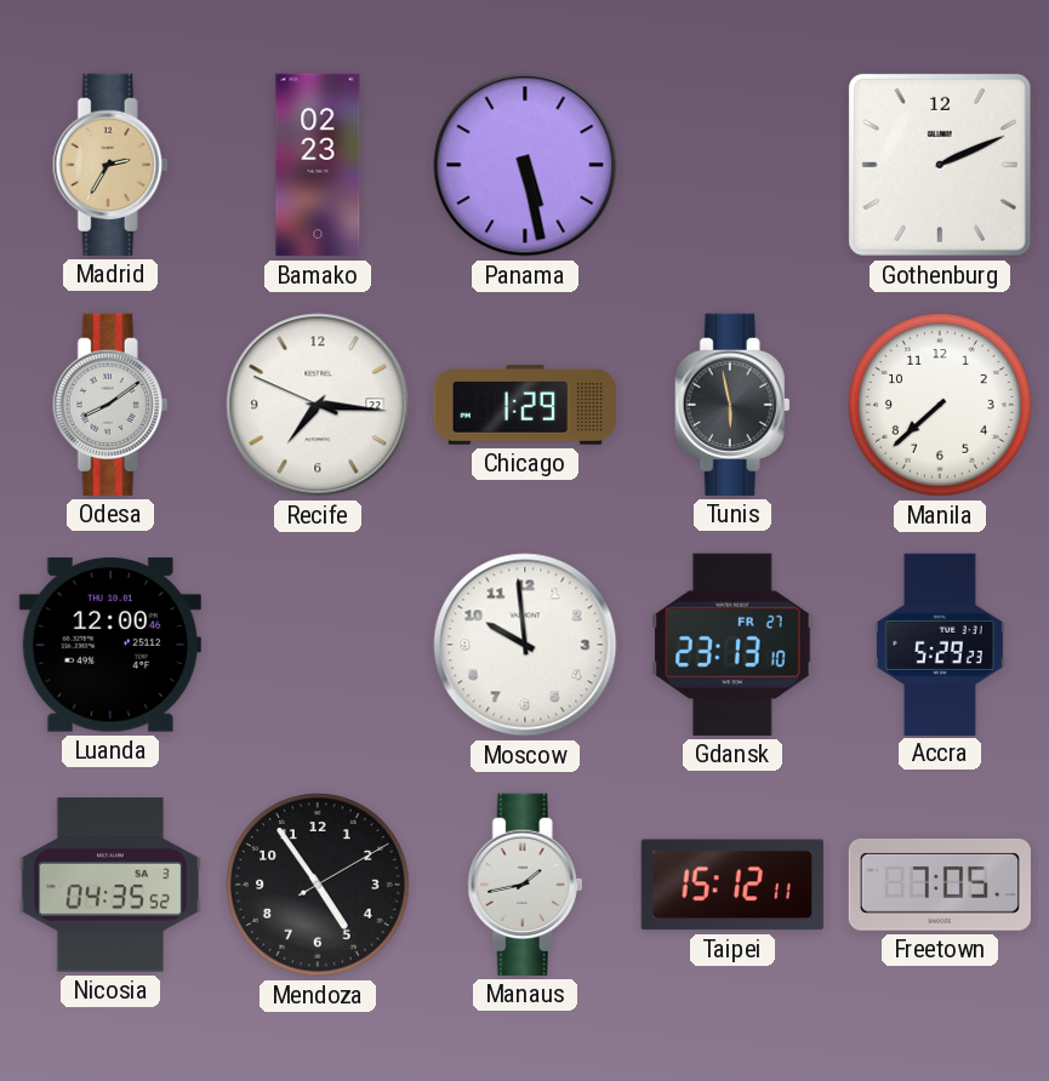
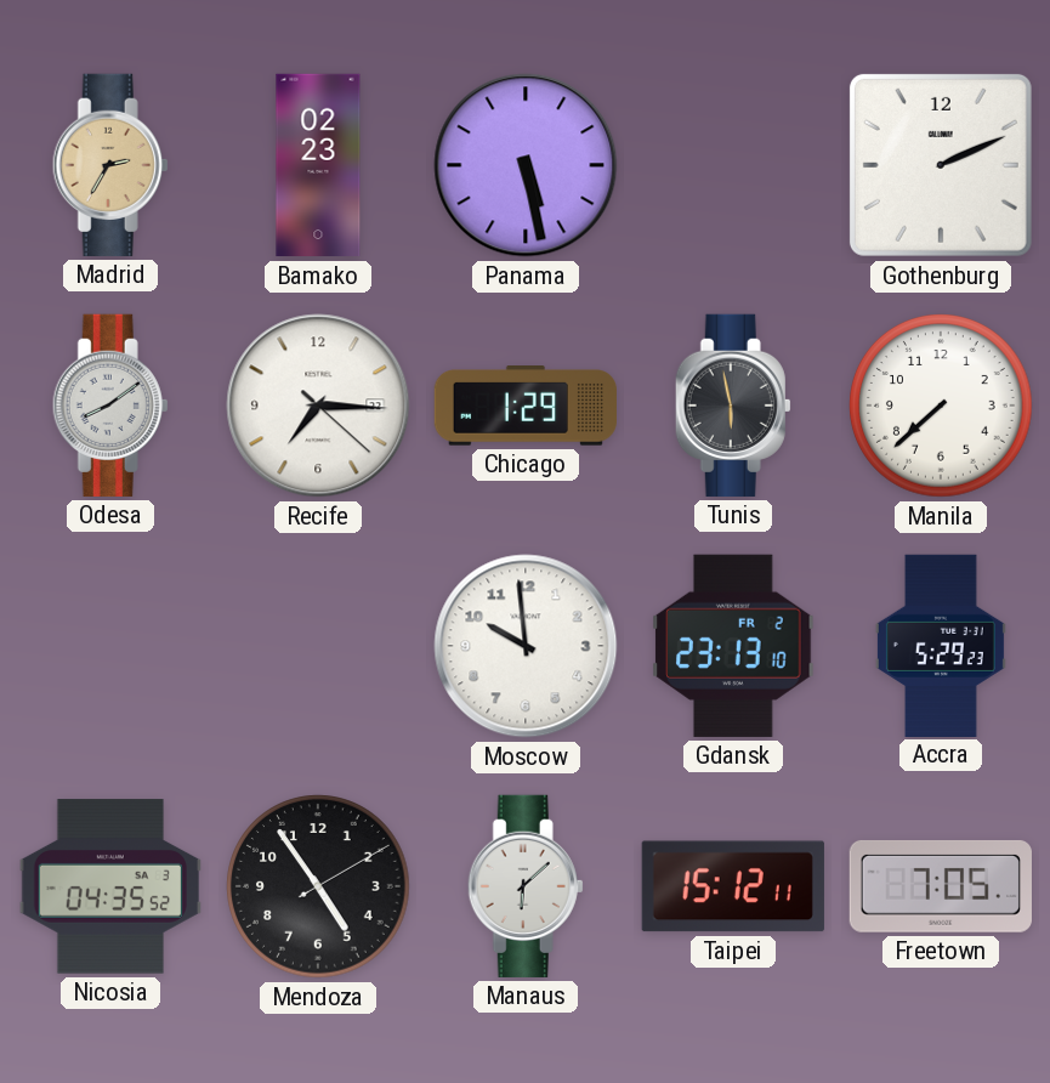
Recife: 7:15:49 -> 7:15:22
Luanda: 12:00 -> none
Gdansk date: FR 27 -> FR 2
Manaus: 1:43 -> 6:08
